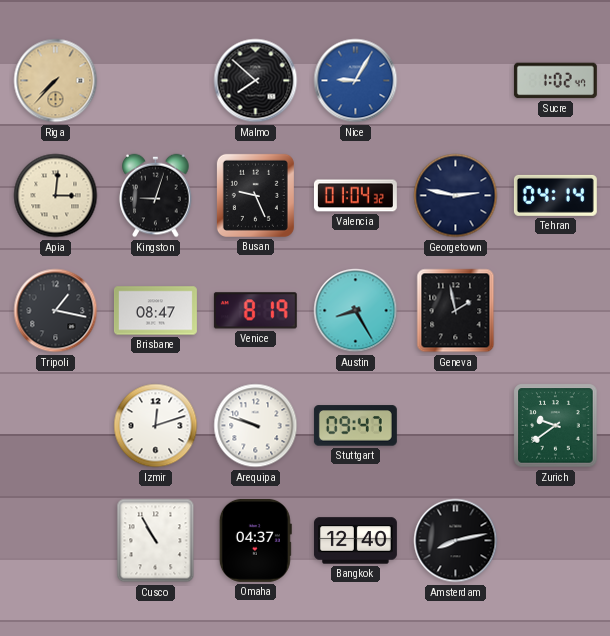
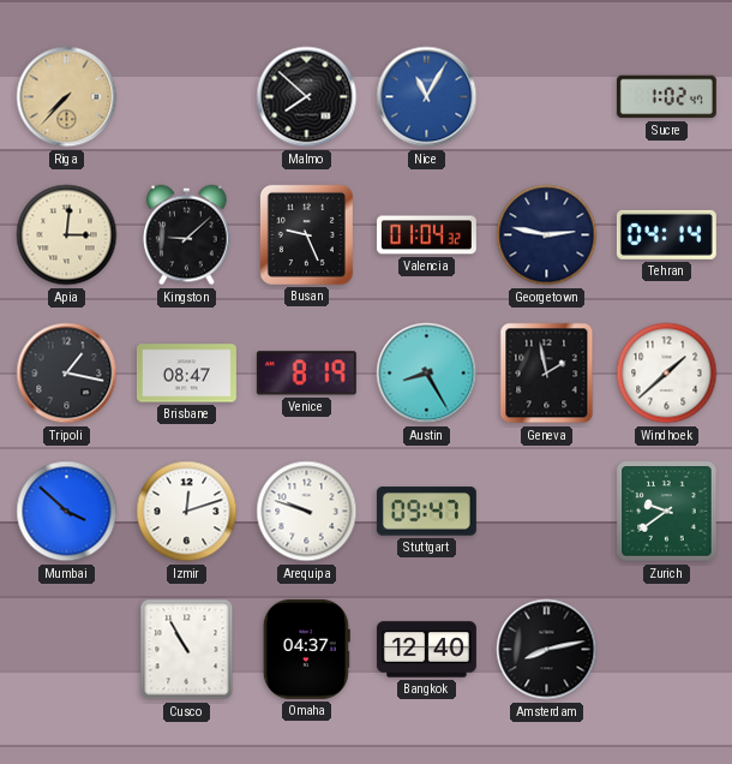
Nice: 9:05 -> 11:05
Kingston: 9:03 -> 9:08
Windhoek: none -> 1:38
Mumbai: none -> 3:52
